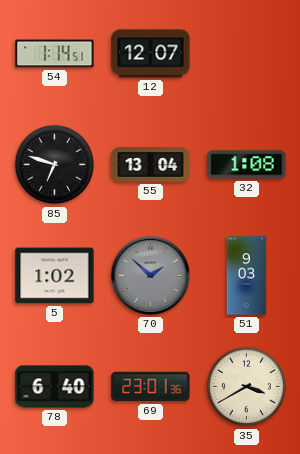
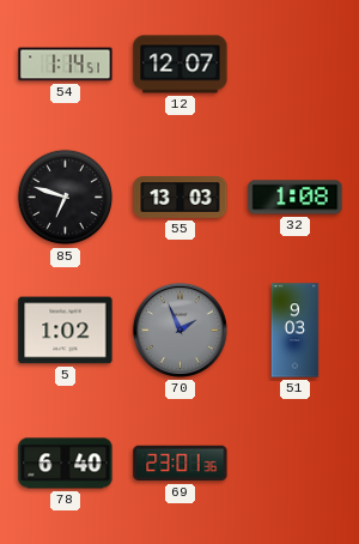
55: 13:04 -> 13:03
70: 1:52 -> 1:56
35: 3:40 -> none
